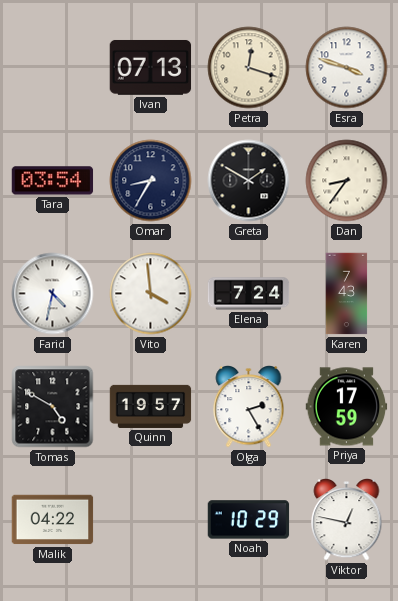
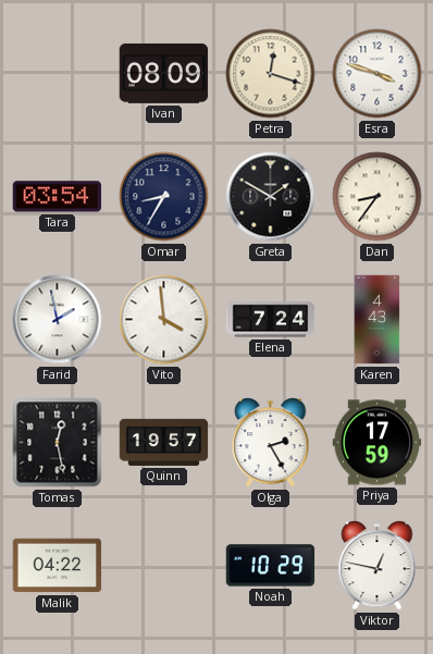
Ivan: 07:13 -> 08:09
Farid: 4:32 -> 1:58
Karen: 7:43 -> 4:43
Tomas: 4:50 -> 12:28
